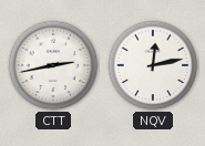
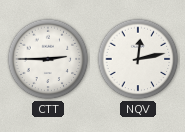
CTT: 2:43 -> 2:45
